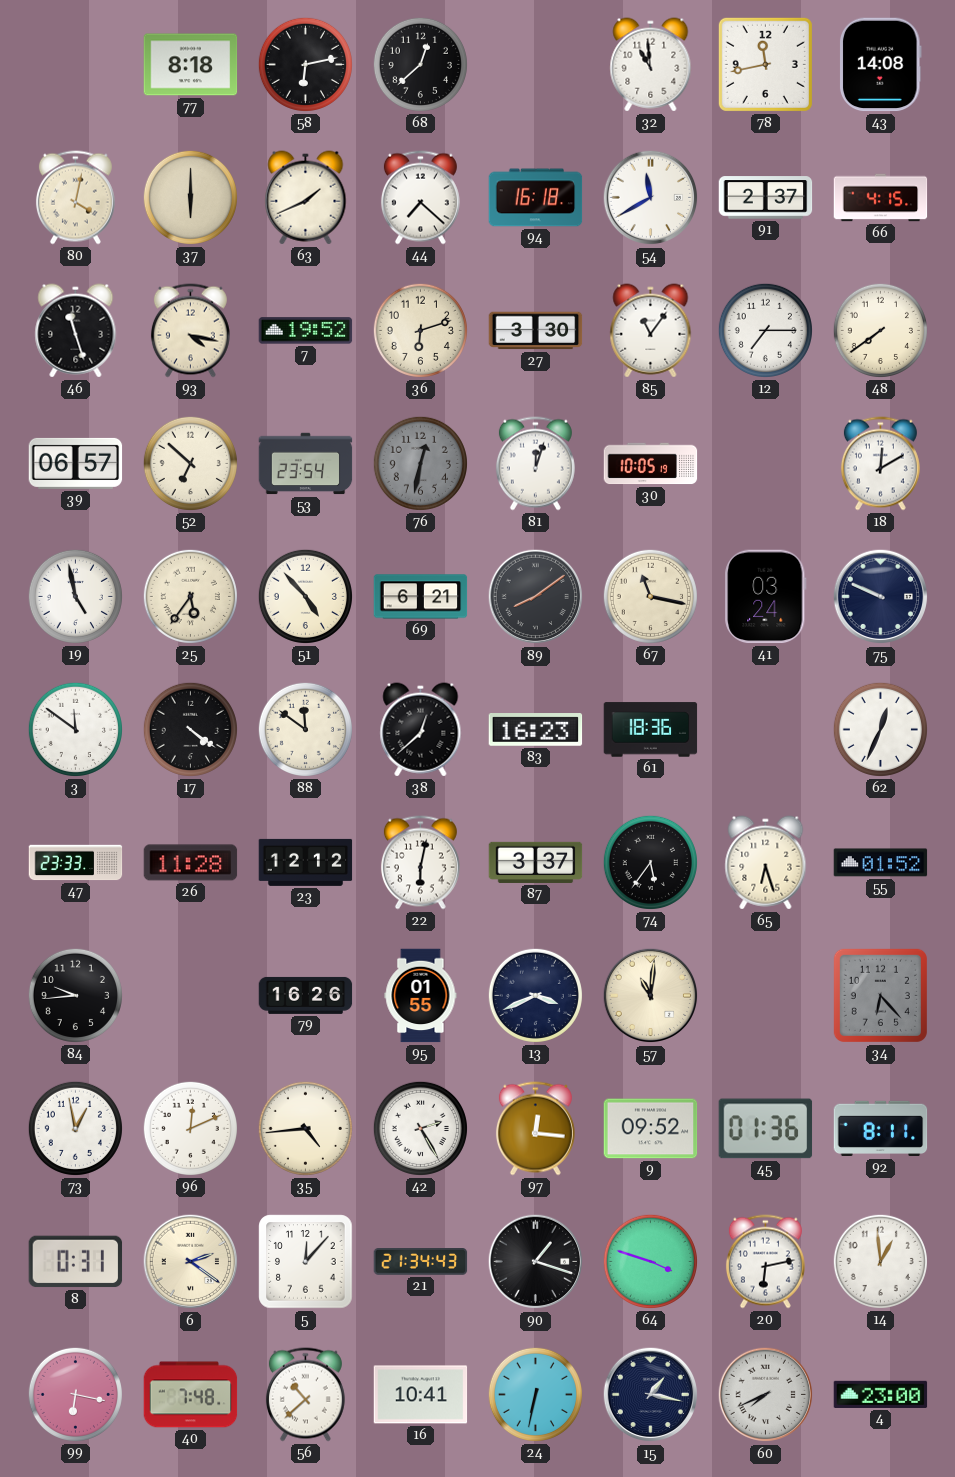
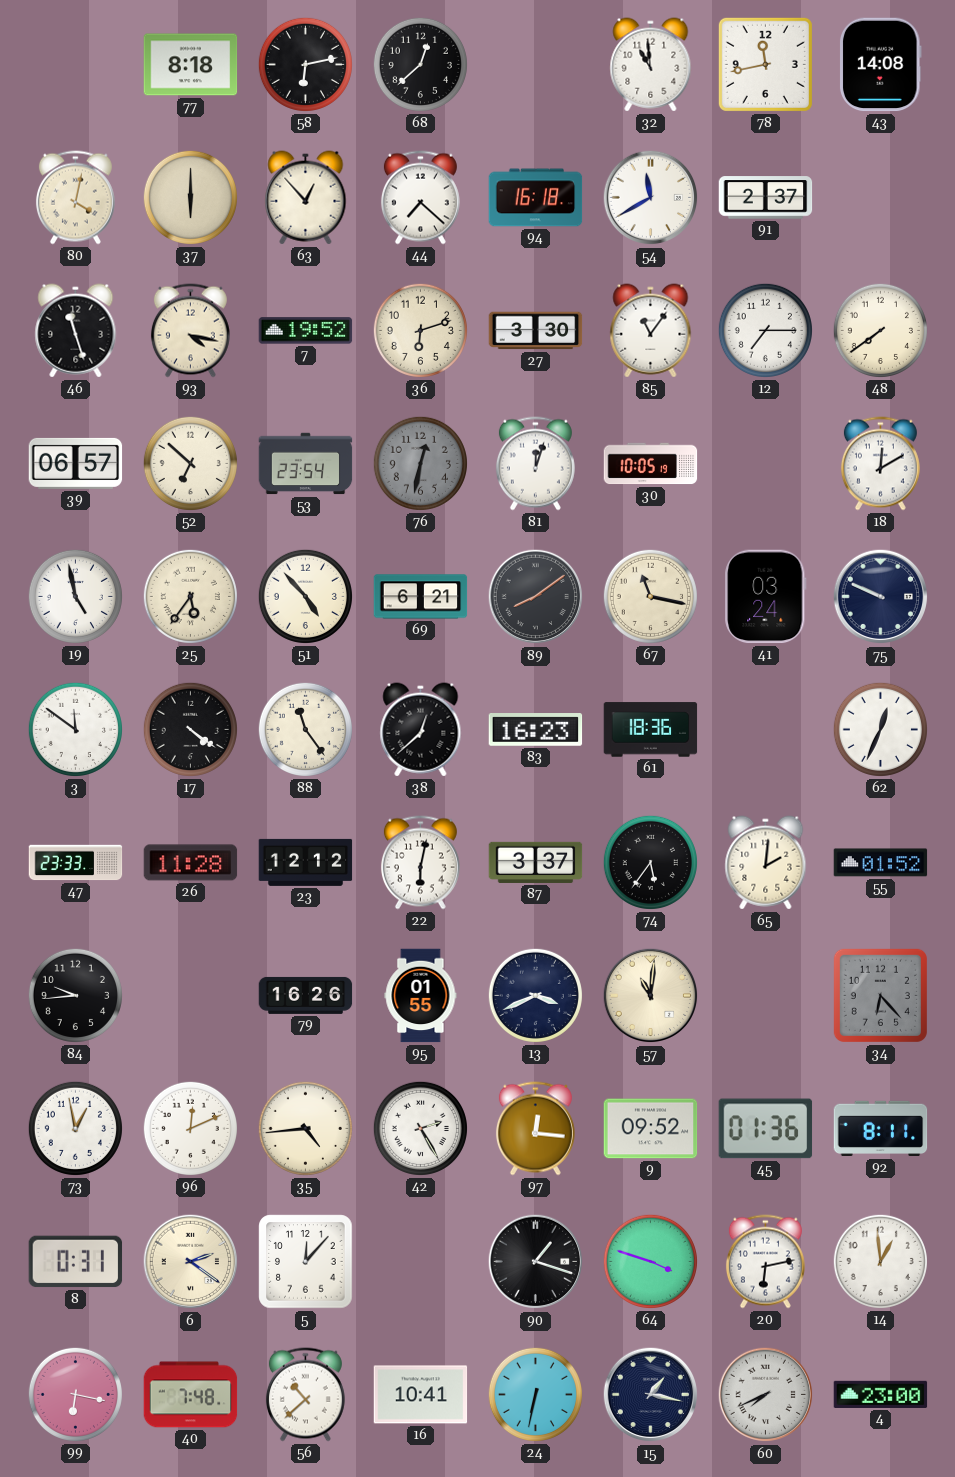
63: 1:41 -> 12:53
66: 4:15 -> none
88: 11:51 -> 11:24
65: 6:27 -> 2:01
21: 21:34 -> none
